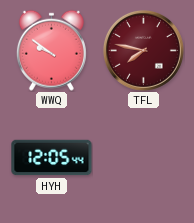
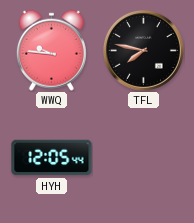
WWQ: 9:51 -> 9:46
TFL dial: burgundy -> black
